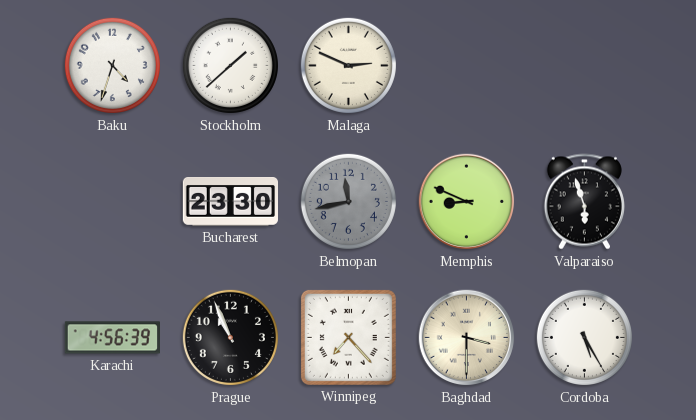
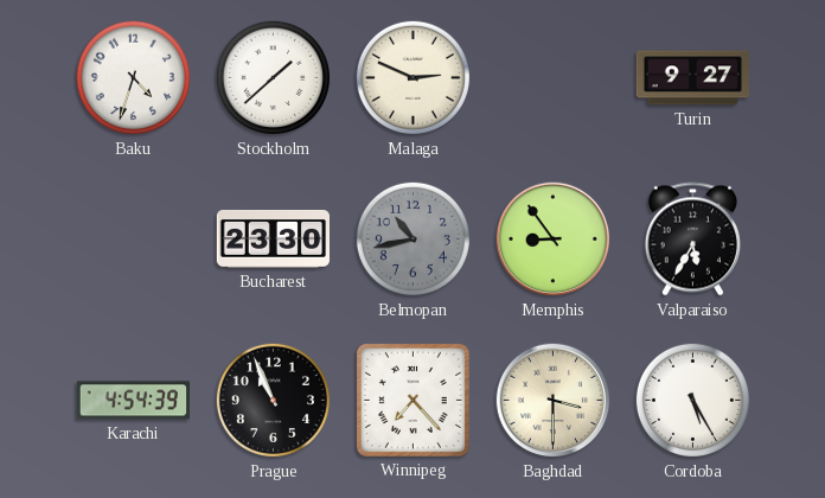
Turin: none -> 9:27
Belmopan: 11:43 -> 10:43
Memphis: 8:49 -> 8:54
Valparaiso: 5:57 -> 5:35
Karachi: 4:56 -> 4:54
